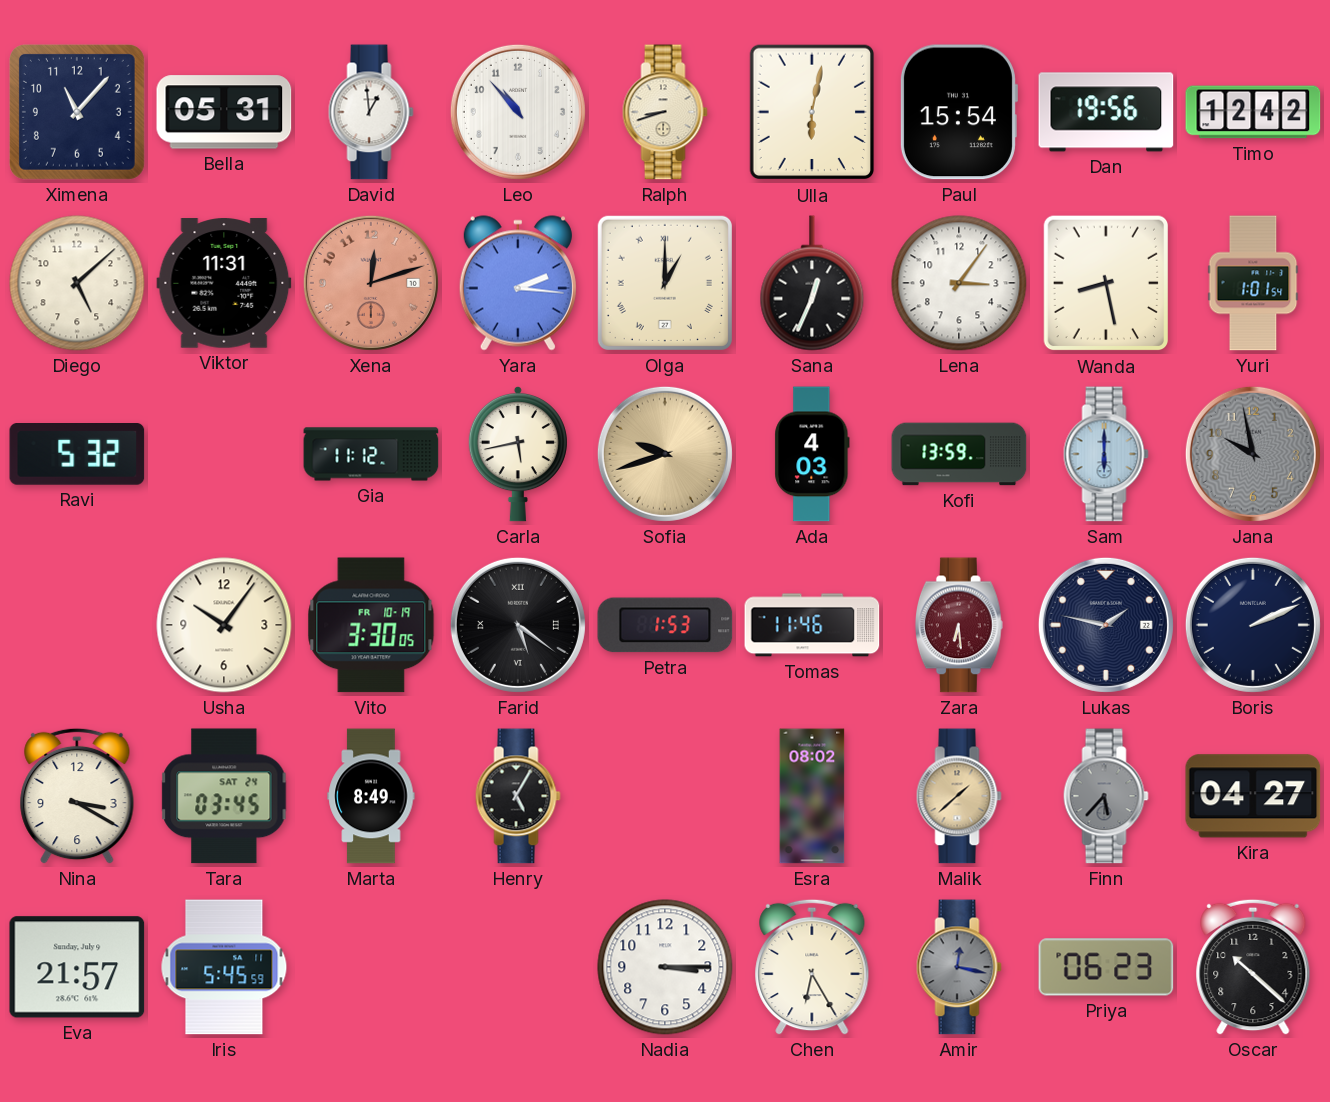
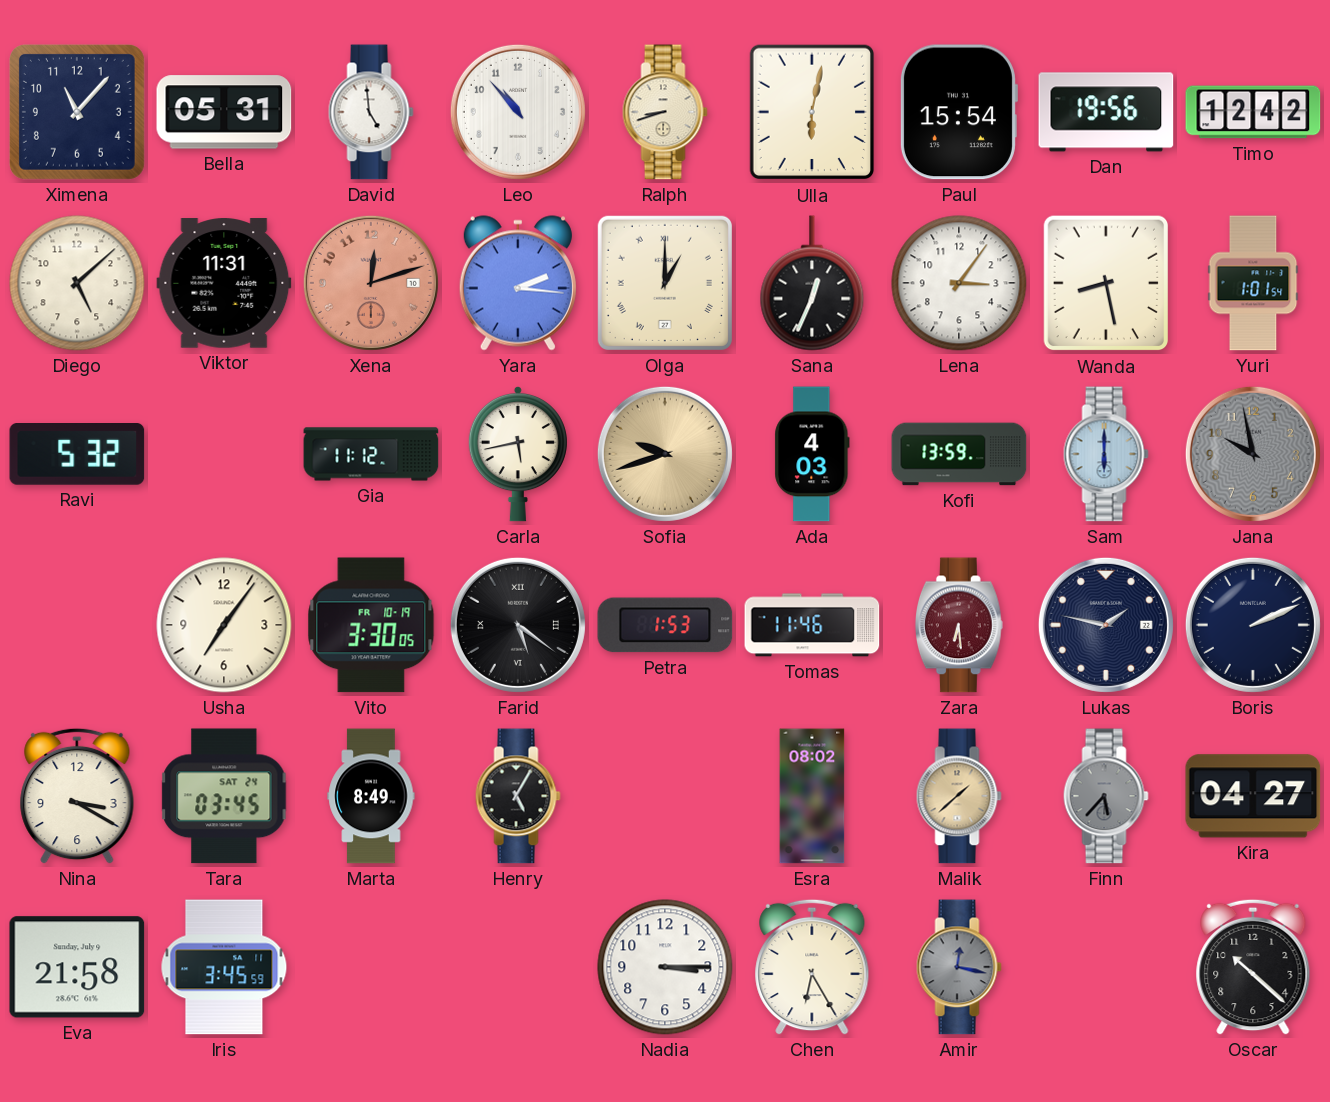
David: 12:59 -> 4:59
Usha: 10:06 -> 7:06
Eva: 21:57 -> 21:58
Iris: 5:45 -> 3:45
Priya: 06:23 -> none
